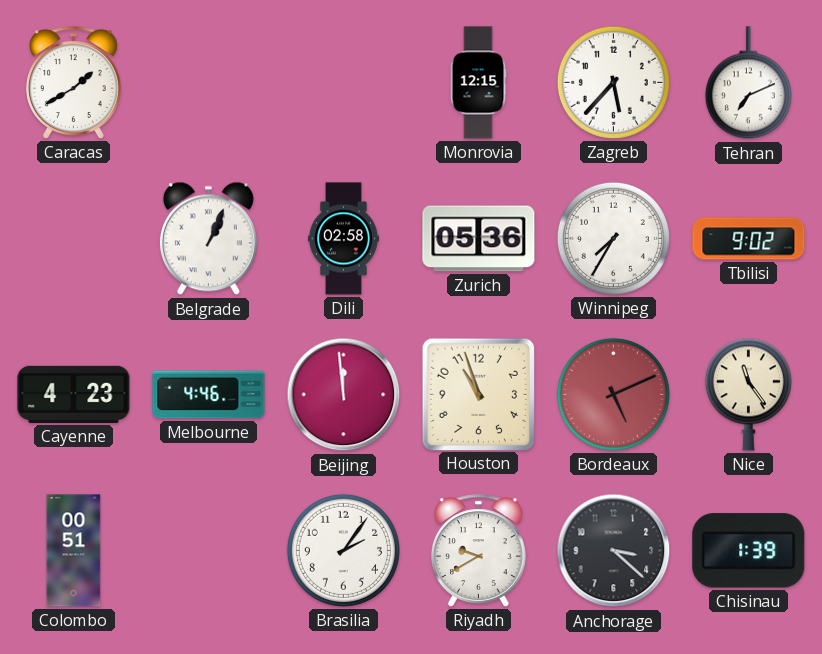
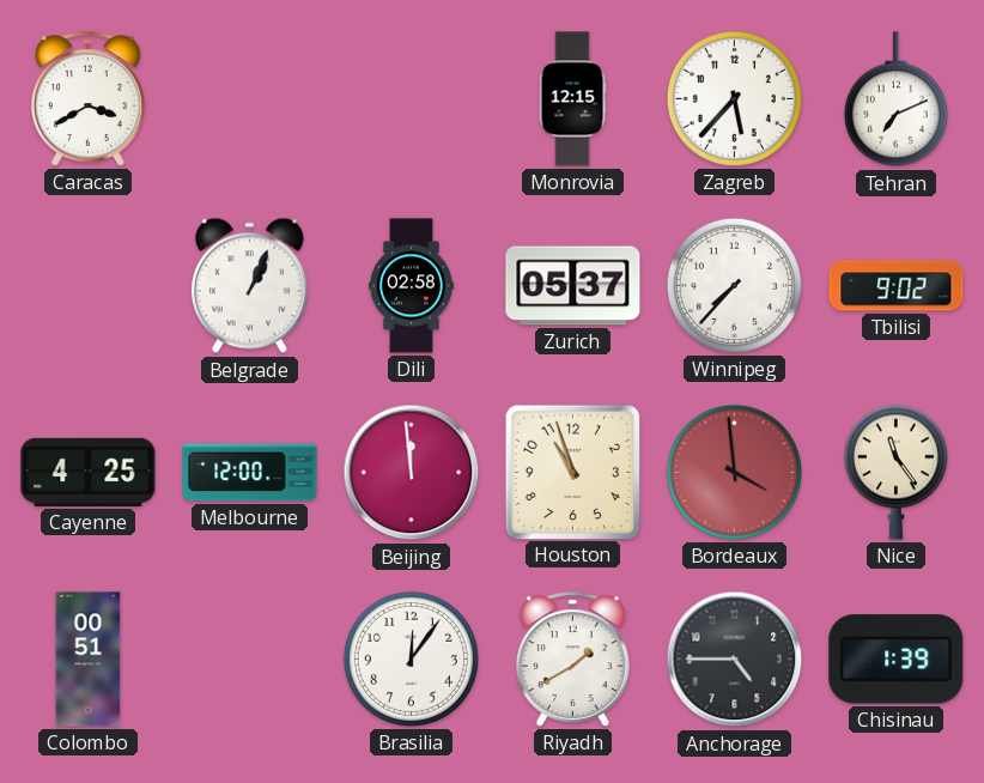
Caracas: 1:40 -> 3:40
Zurich: 05:36 -> 05:37
Winnipeg: 7:35 -> 7:37
Cayenne: 4:23 -> 4:25
Melbourne: 4:46 -> 12:00
Bordeaux: 5:11 -> 3:59
Brasilia: 2:06 -> 12:06
Riyadh: 9:40 -> 1:40
Anchorage: 3:22 -> 4:45
